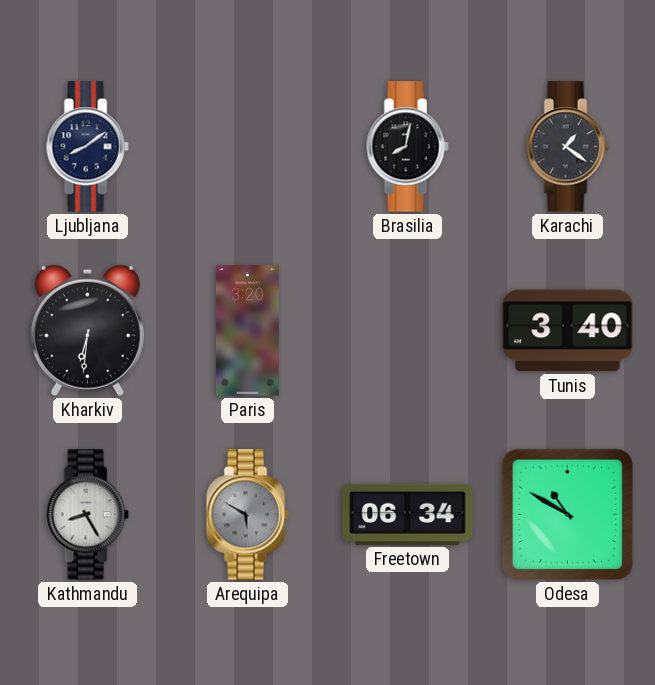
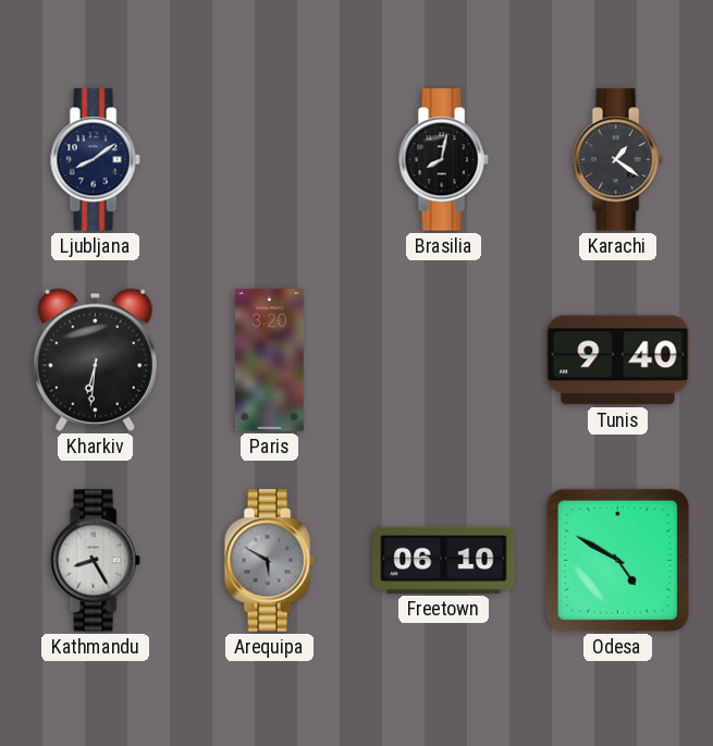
Tunis: 3:40 -> 9:40
Freetown: 06:34 -> 06:10
Odesa: 10:50 -> 4:50
